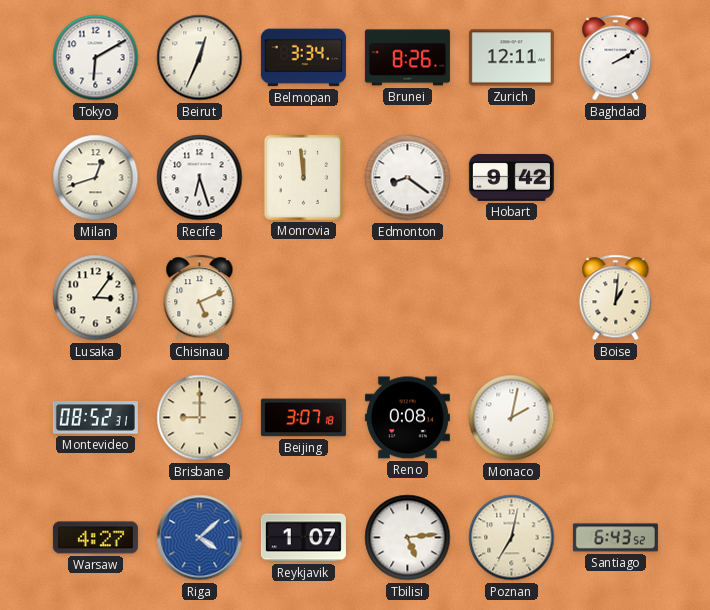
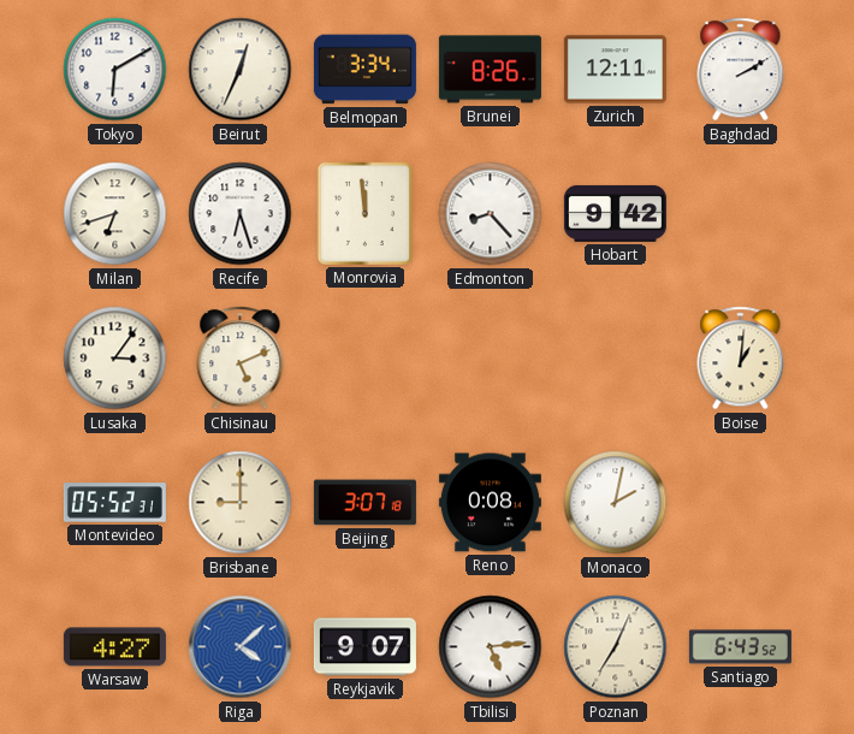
Milan: 12:42 -> 6:42
Edmonton: 8:21 -> 8:23
Montevideo: 08:52 -> 05:52
Reykjavik: 1:07 -> 9:07
Poznan: 7:02 -> 7:04
